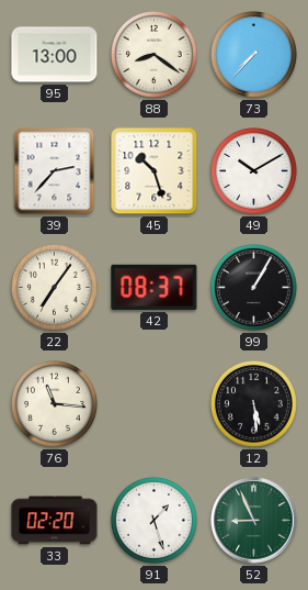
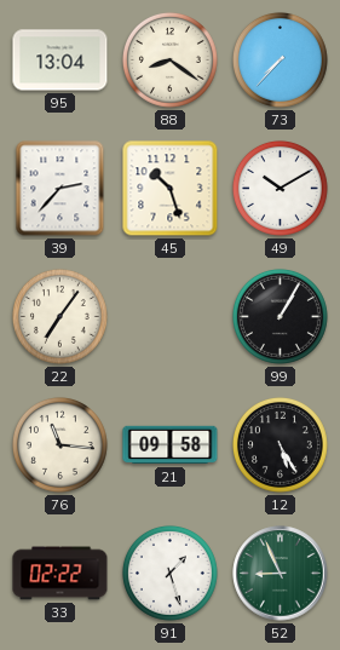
95: 13:00 -> 13:04
42: 08:37 -> none
21: none -> 09:58
12: 5:29 -> 5:25
33: 02:20 -> 02:22
